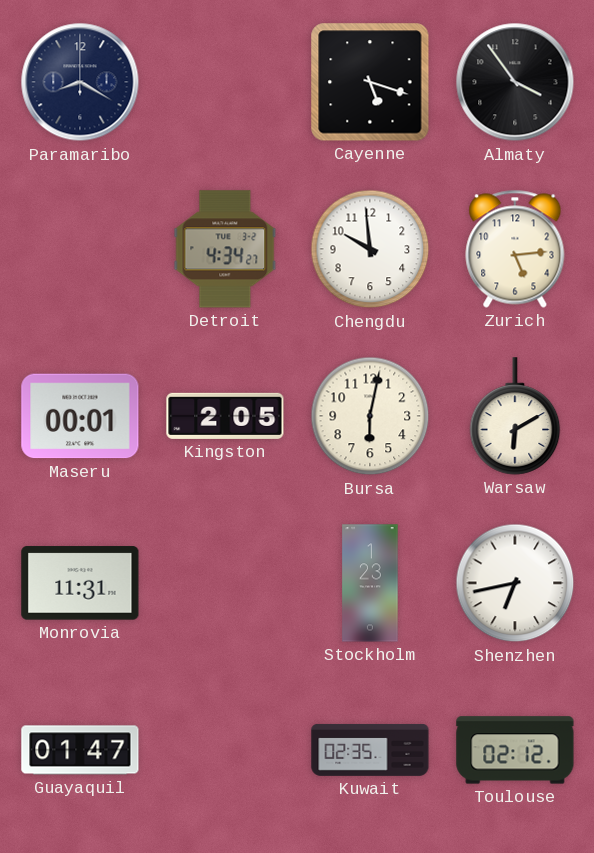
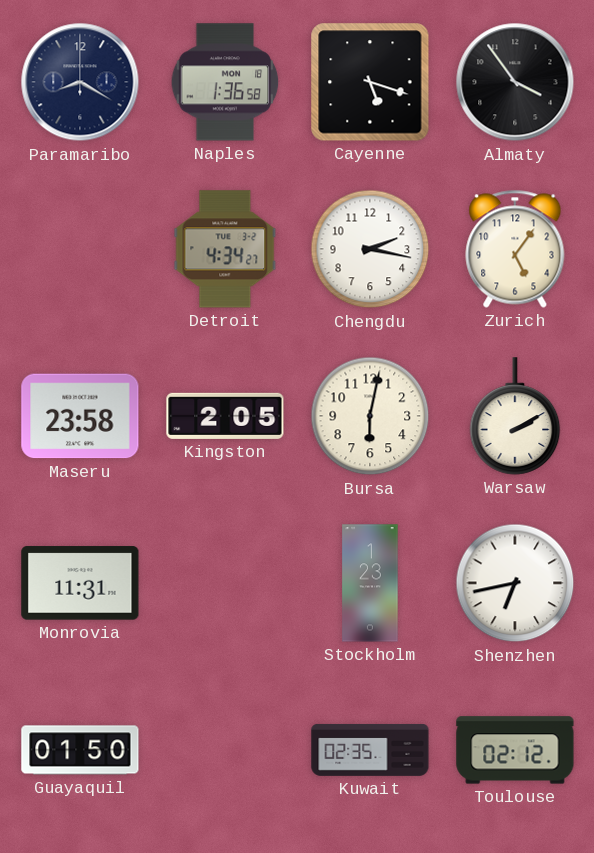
Naples: none -> 1:36
Chengdu: 9:59 -> 2:17
Zurich: 5:14 -> 5:06
Maseru: 00:01 -> 23:58
Warsaw: 6:10 -> 2:10
Guayaquil: 01:47 -> 01:50
